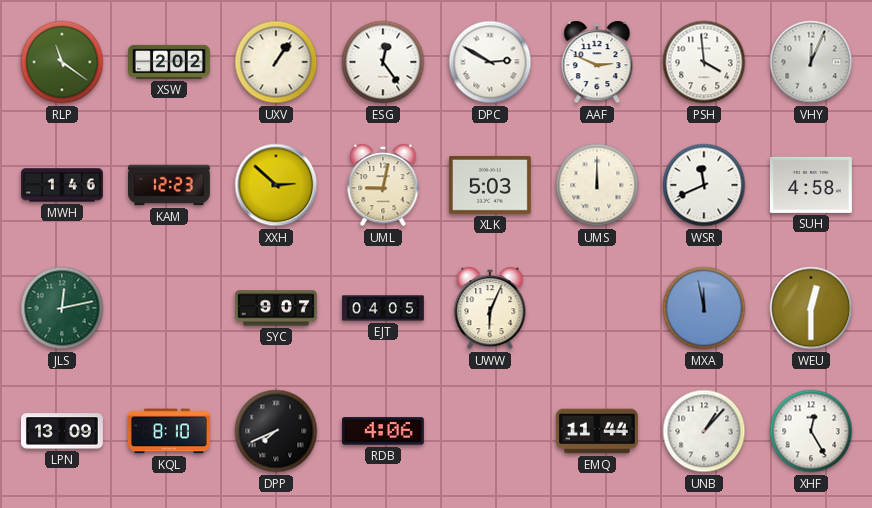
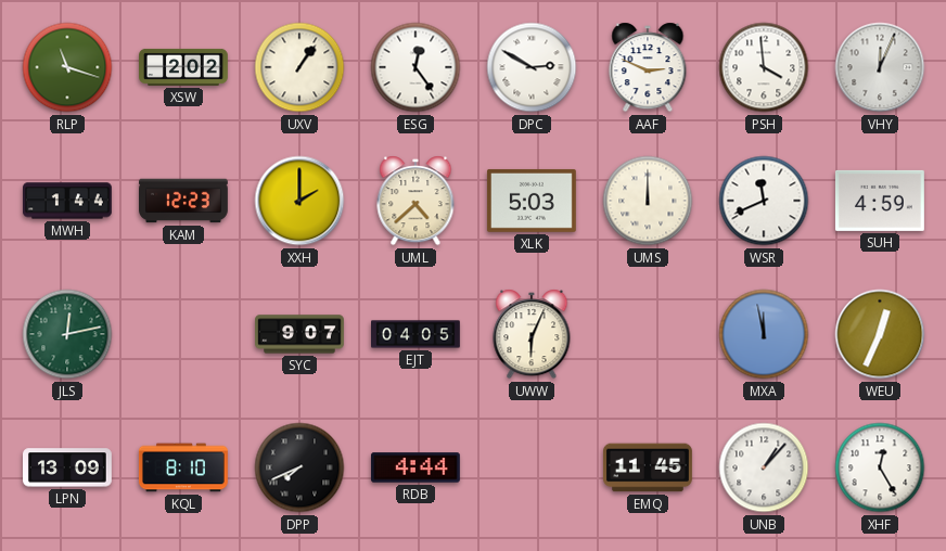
RLP: 11:21 -> 11:18
MWH: 1:46 -> 1:44
XXH: 2:52 -> 2:00
UML: 9:02 -> 4:38
SUH: 4:58 -> 4:59
WEU: 12:30 -> 12:34
RDB: 4:06 -> 4:44
EMQ: 11:44 -> 11:45
